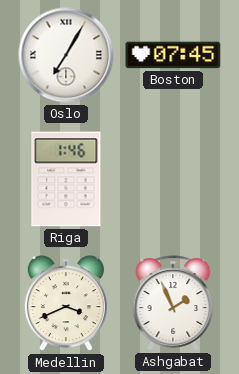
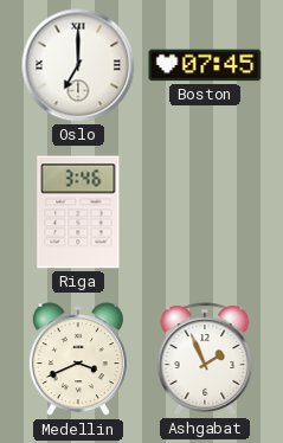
Oslo: 7:05 -> 7:00
Riga: 1:46 -> 3:46
